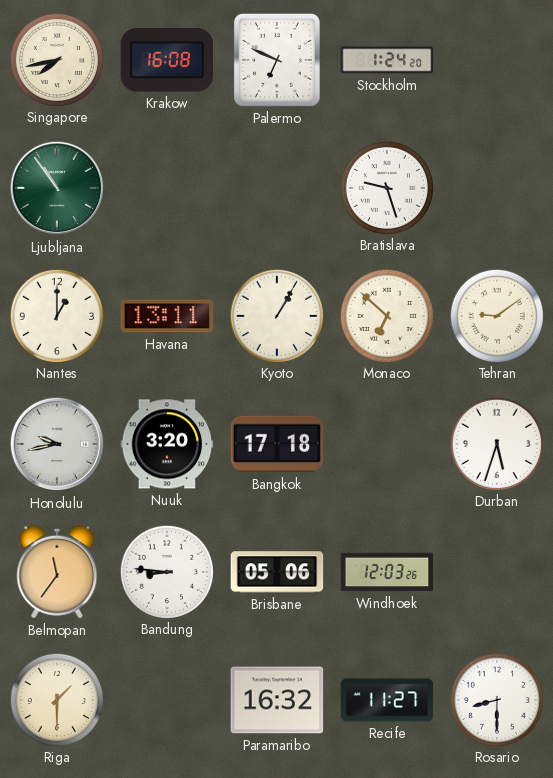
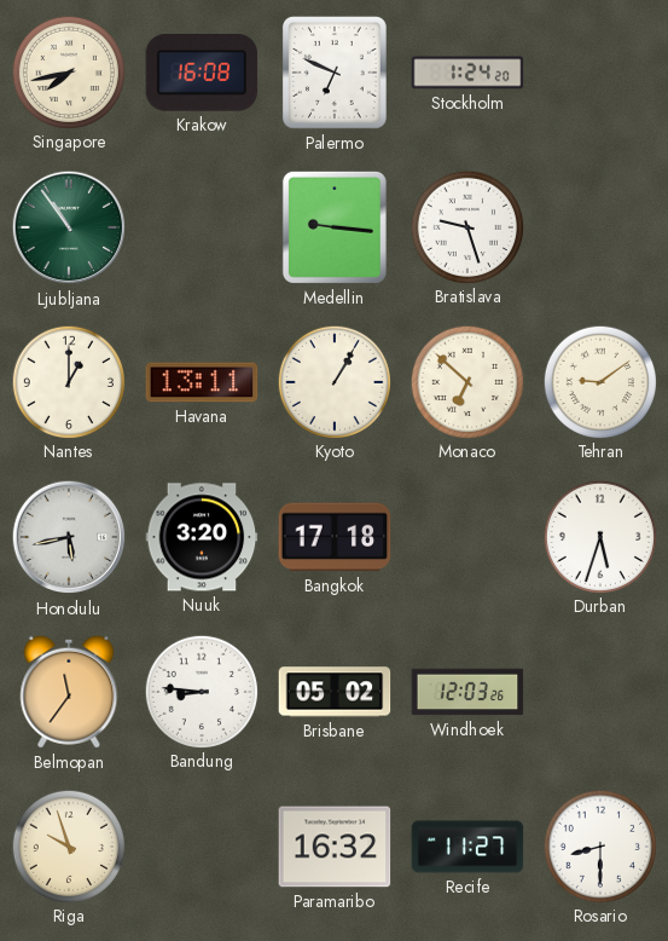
Medellin: none -> 9:16
Honolulu: 9:43 -> 5:43
Brisbane: 05:06 -> 05:02
Riga: 1:30 -> 9:57
